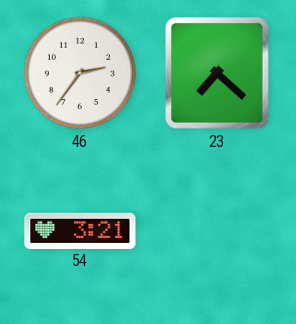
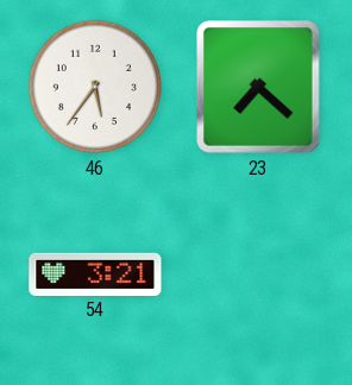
46: 2:36 -> 5:36
